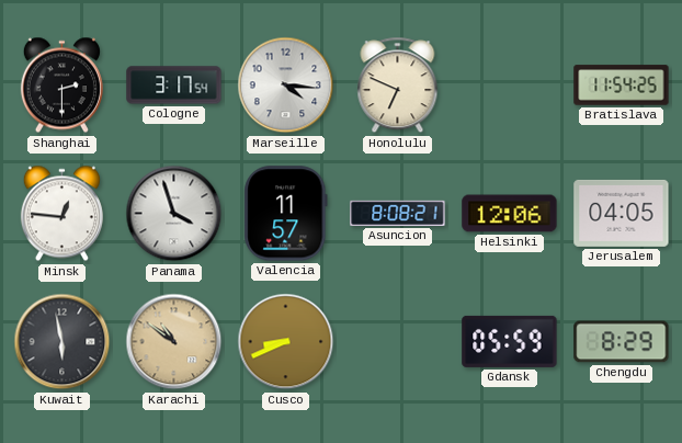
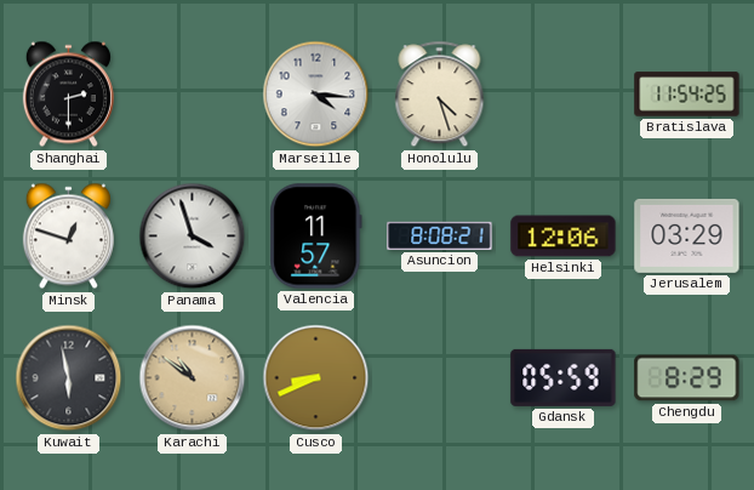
Cologne: 3:17 -> none
Honolulu: 6:49 -> 4:27
Minsk: 12:46 -> 12:48
Jerusalem: 04:05 -> 03:29
